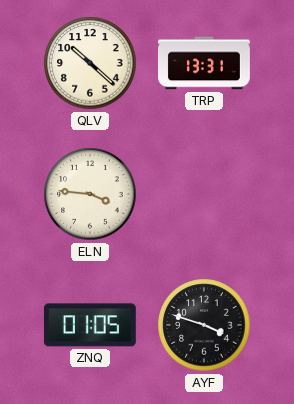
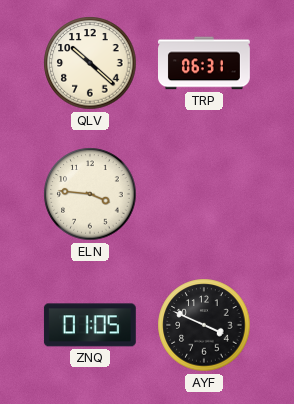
TRP: 13:31 -> 06:31
AYF: 3:48 -> 3:49
